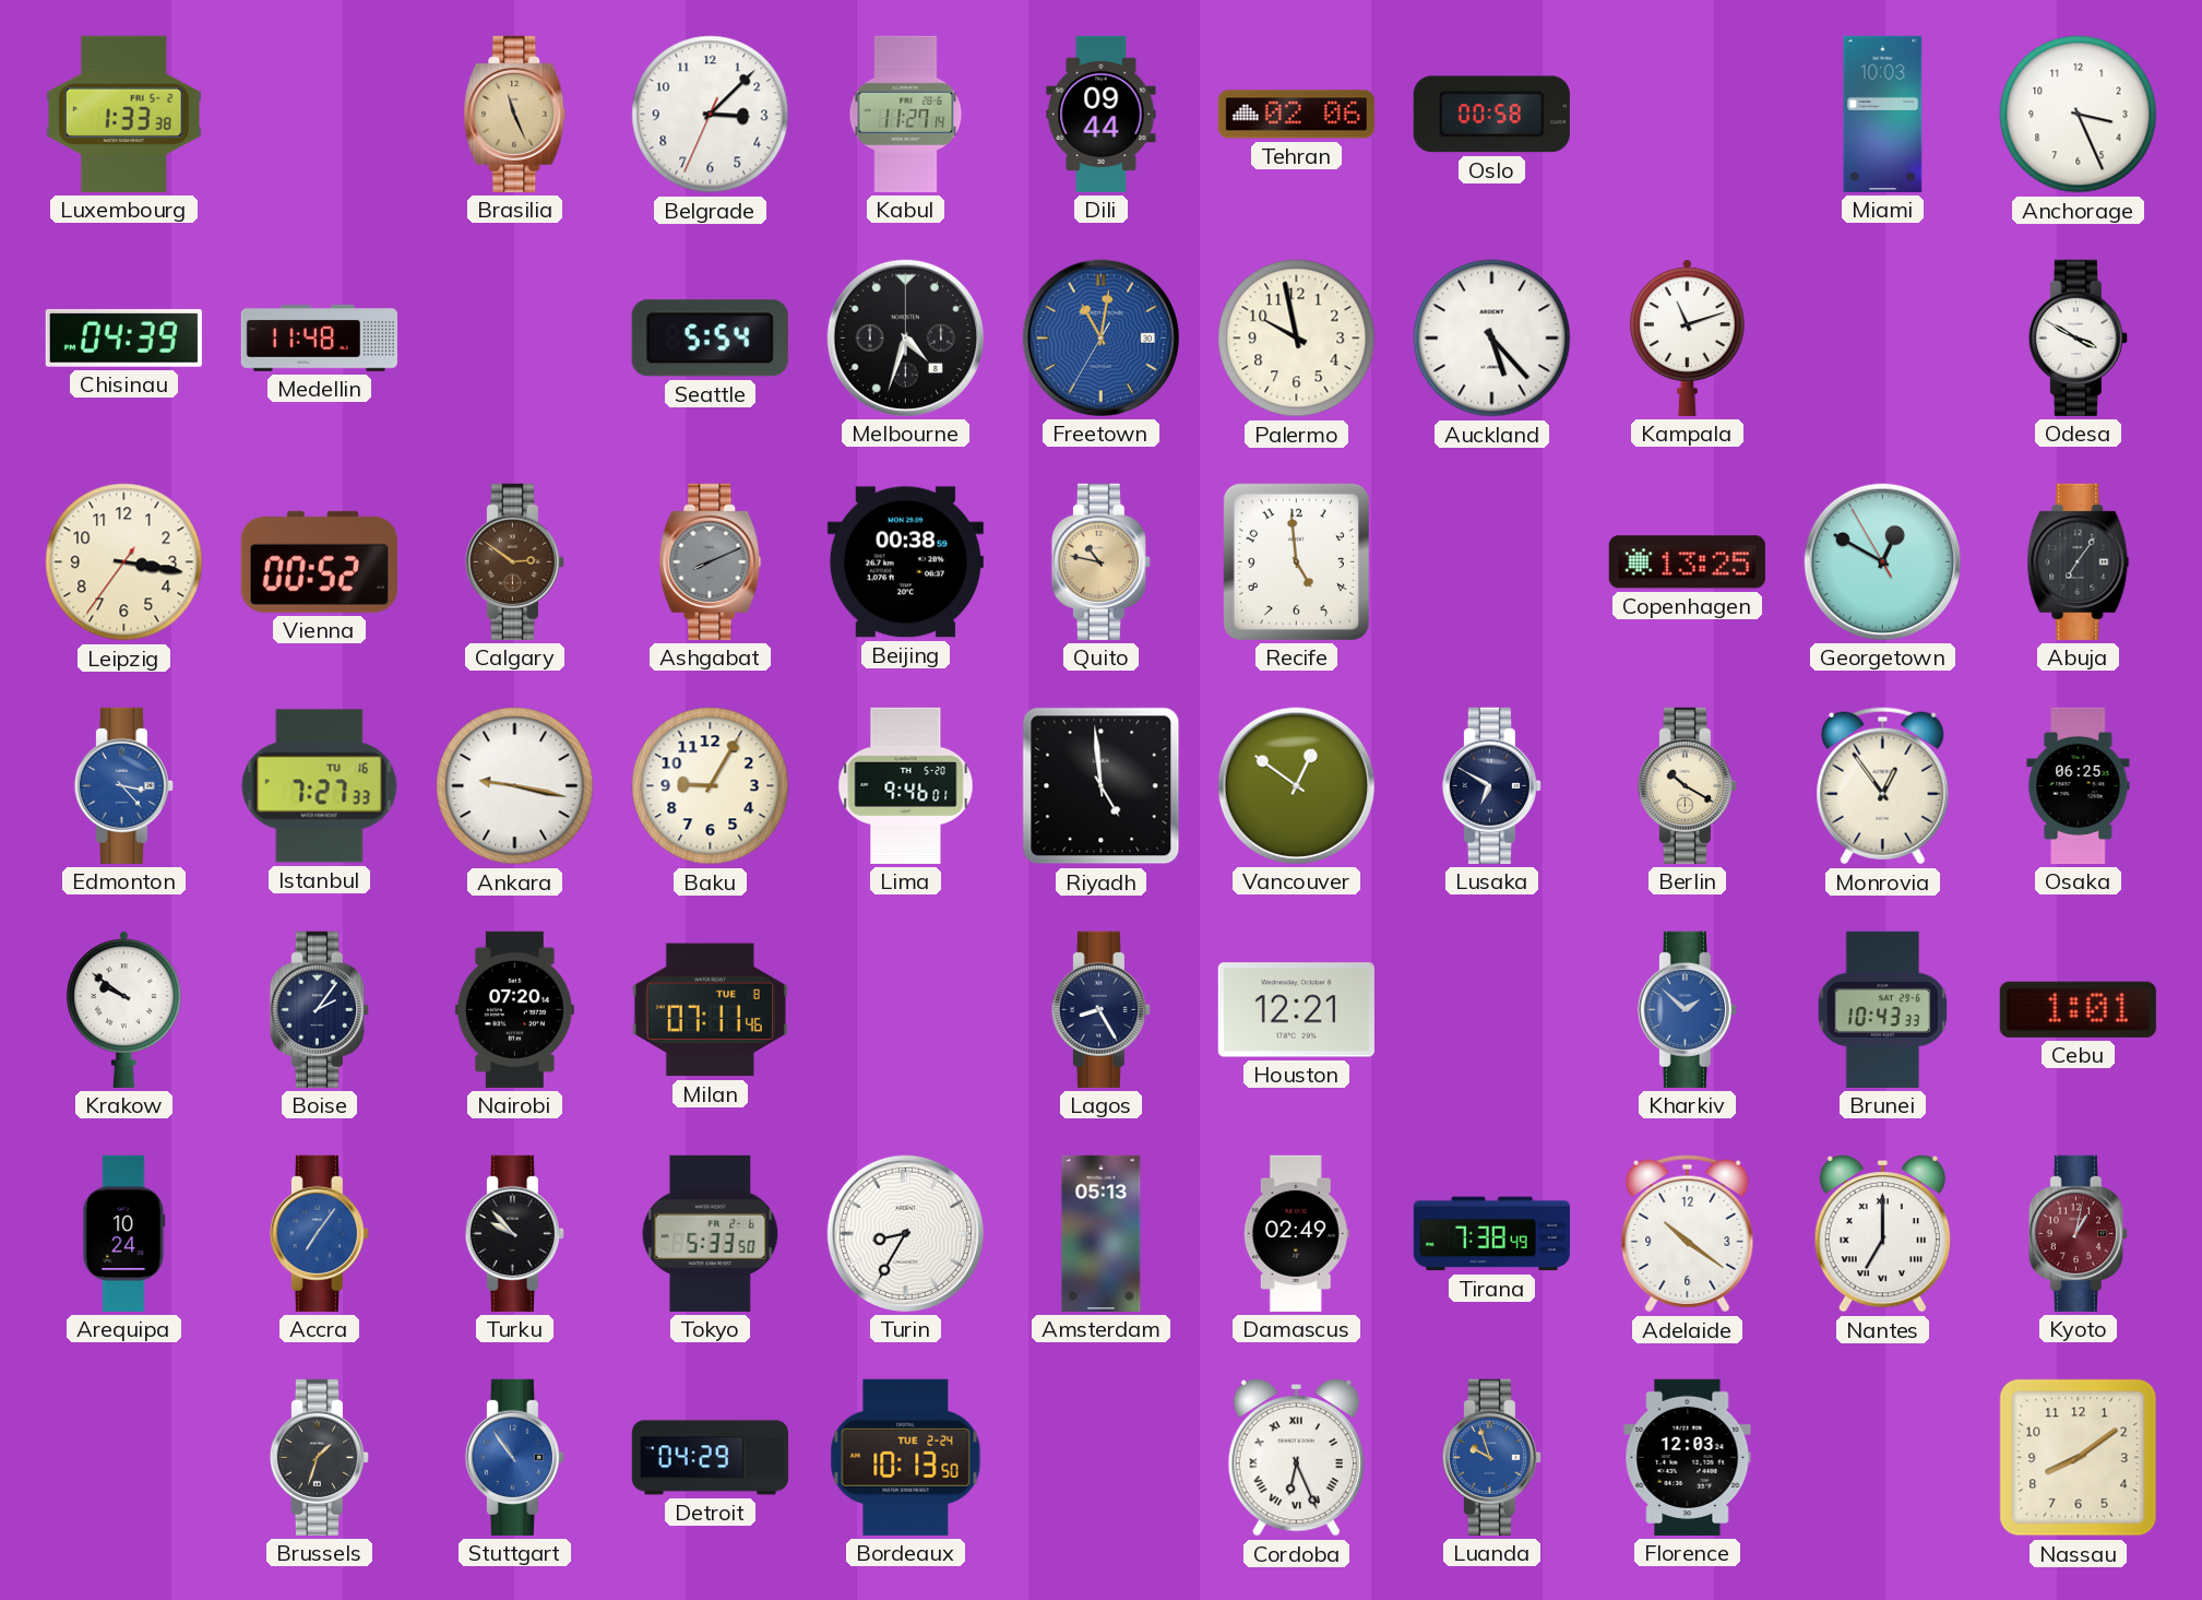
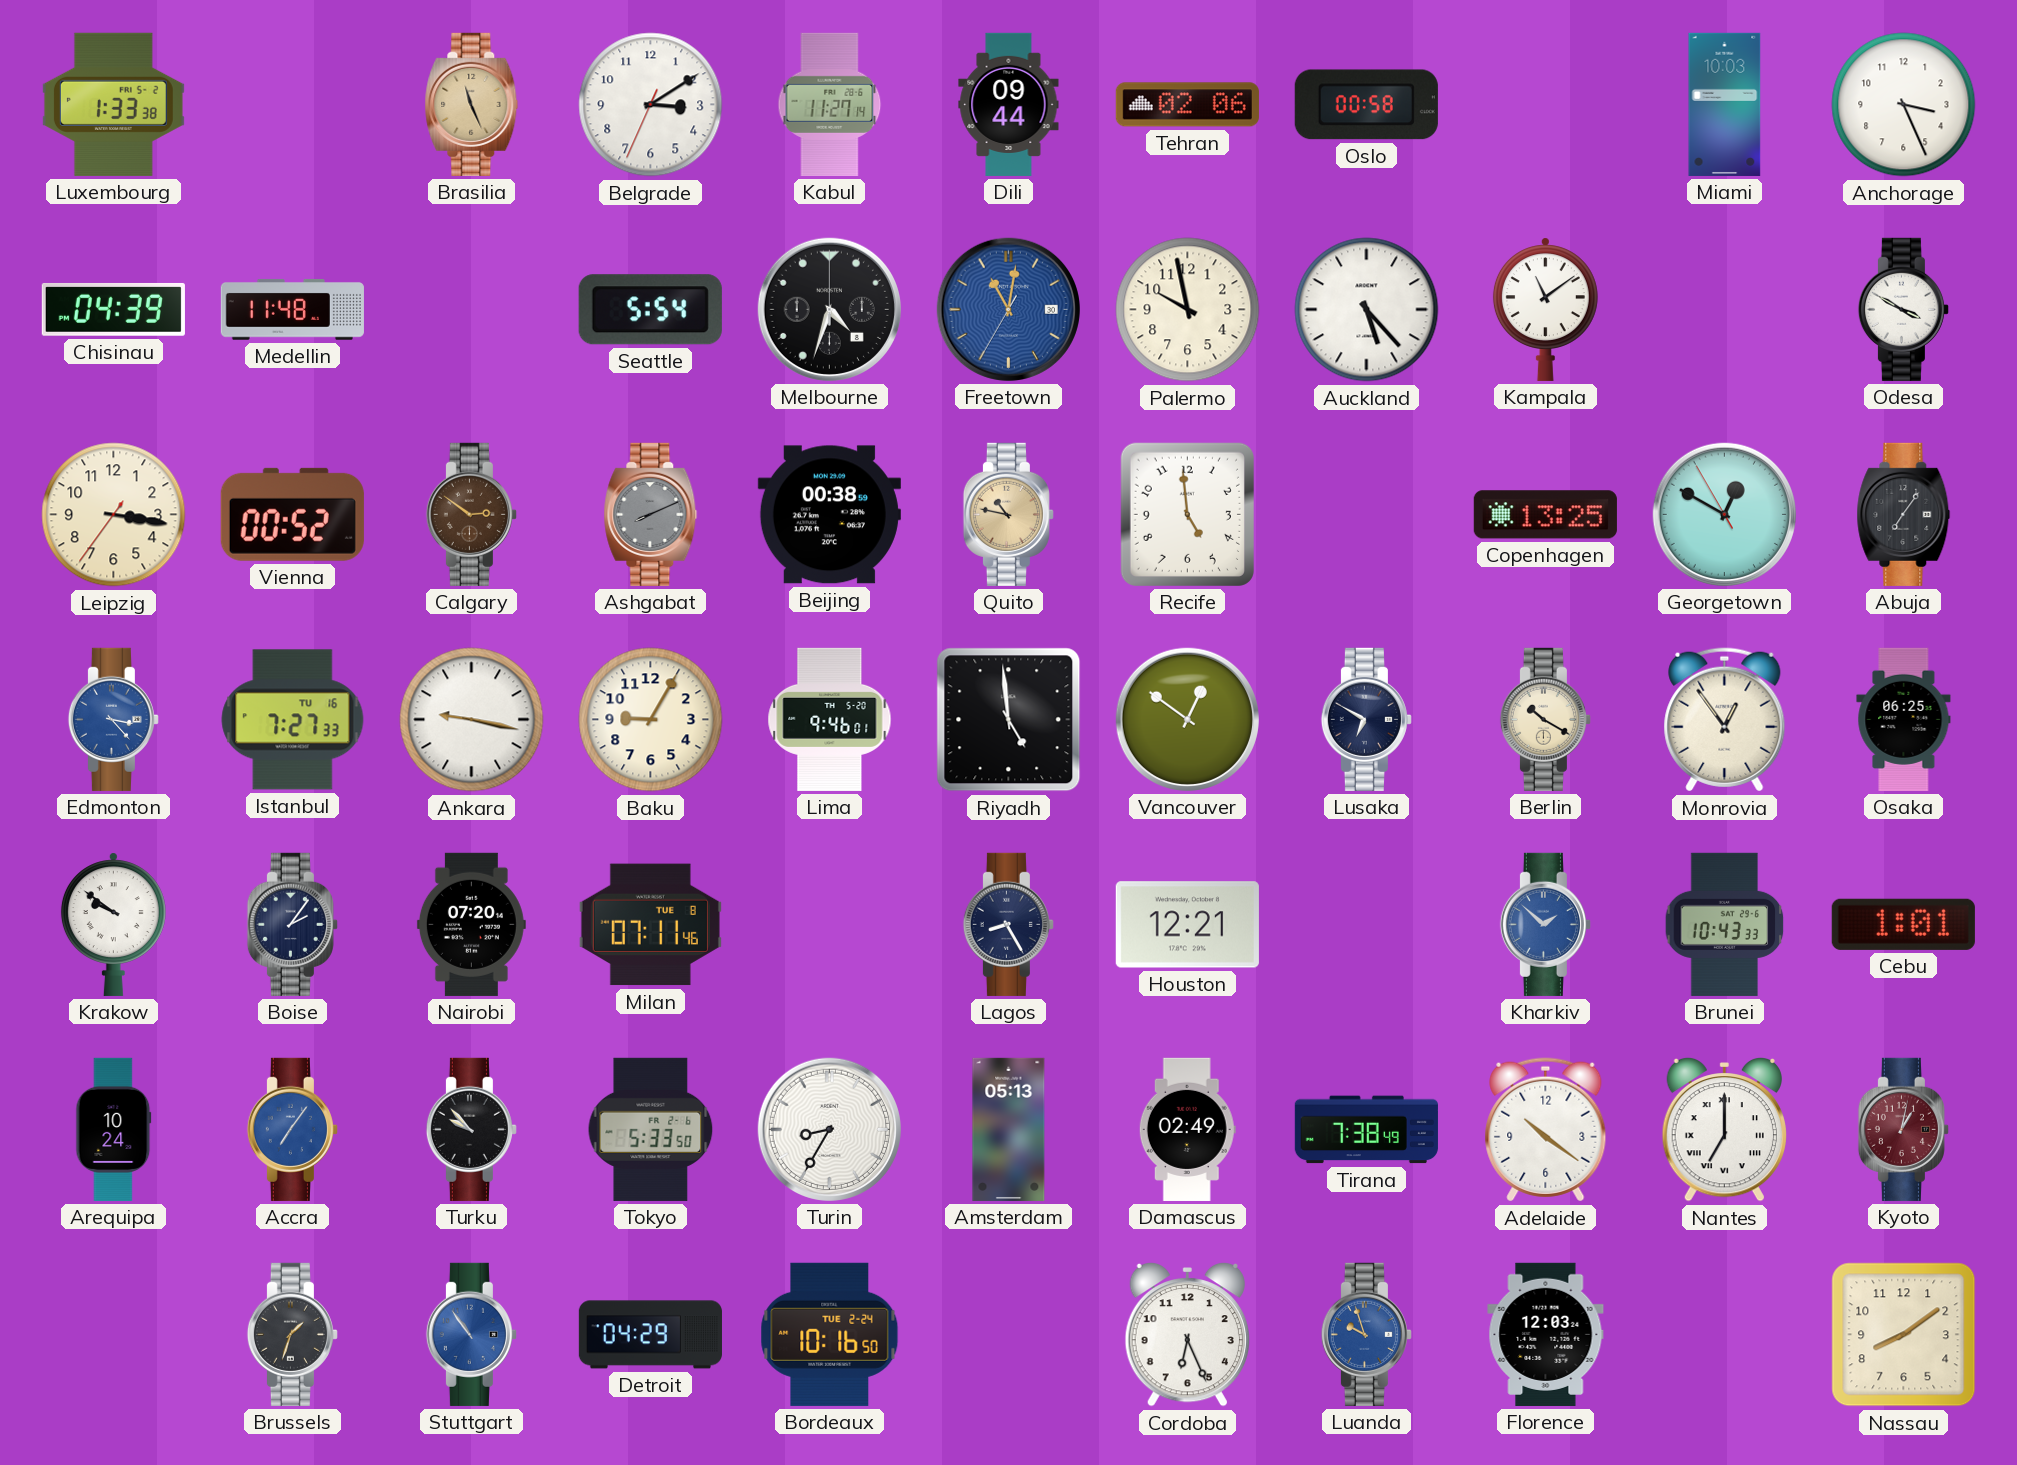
Belgrade: 3:07 -> 3:09
Kampala: 11:12 -> 11:09
Bordeaux: 10:13 -> 10:16
Cordoba numerals: Roman -> Arabic
